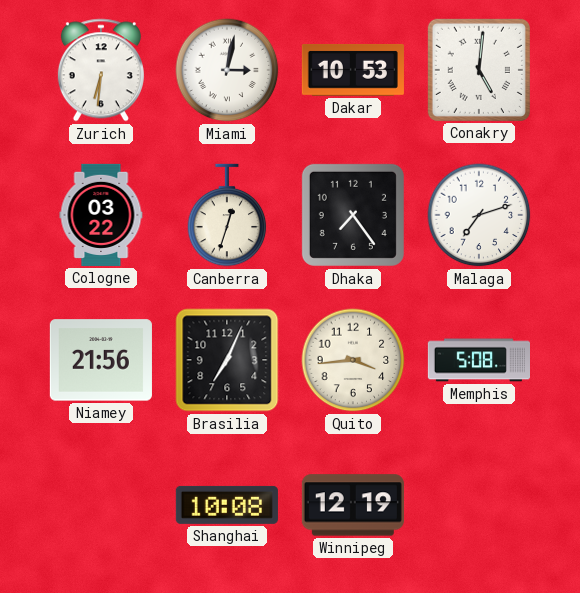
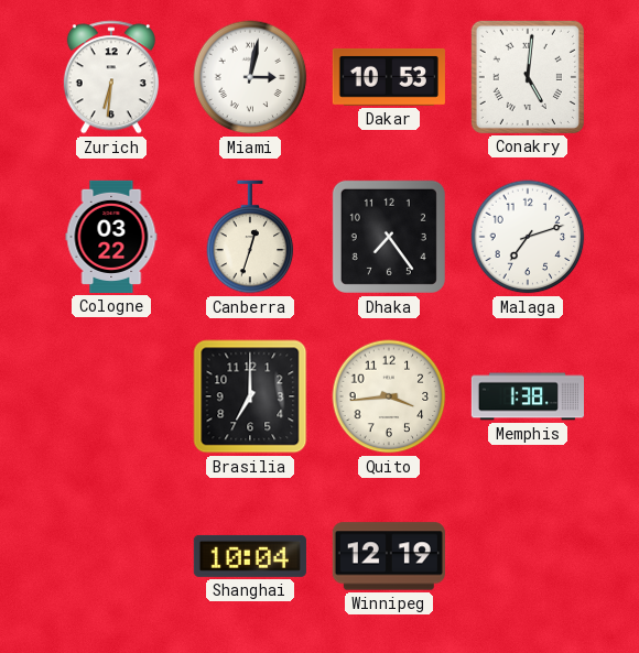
Niamey: 21:56 -> none
Brasilia: 7:04 -> 7:00
Memphis: 5:08 -> 1:38
Shanghai: 10:08 -> 10:04
